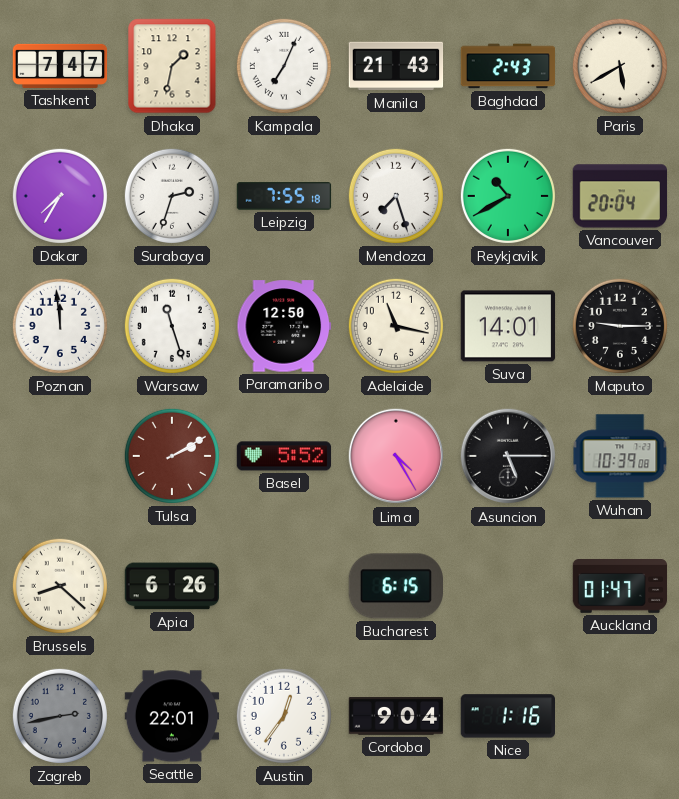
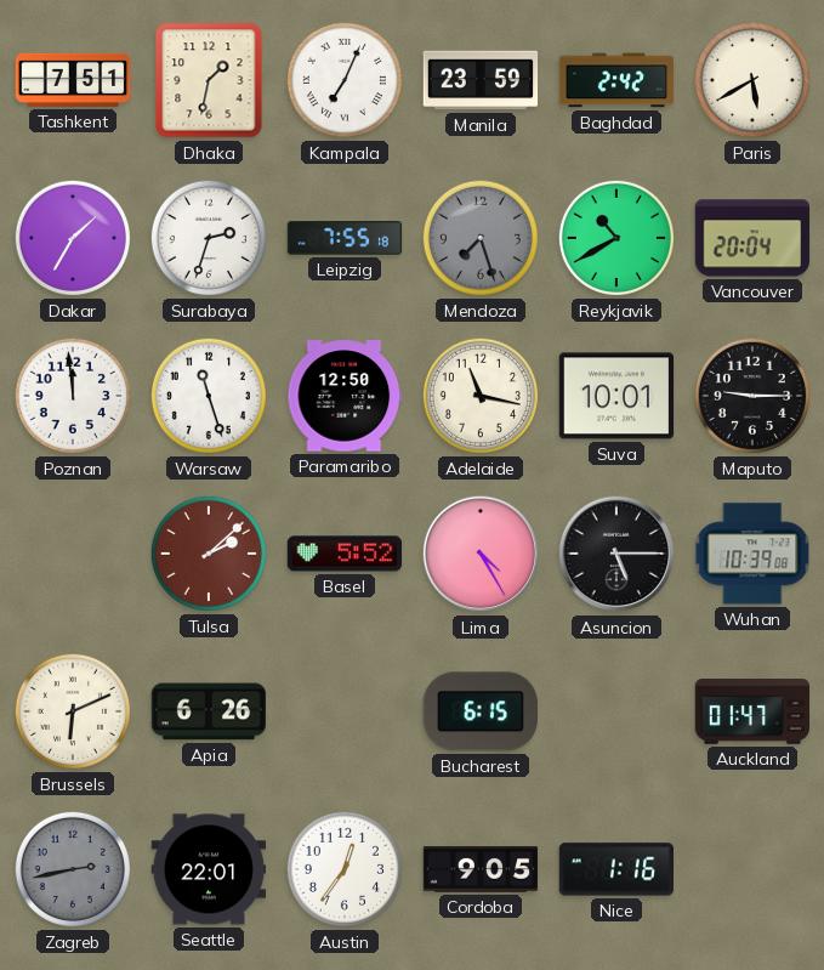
Tashkent: 7:47 -> 7:51
Manila: 21:43 -> 23:59
Baghdad: 2:43 -> 2:42
Dakar: 7:35 -> 1:35
Mendoza dial: white -> grey
Suva: 14:01 -> 10:01
Tulsa: 2:10 -> 2:08
Brussels: 8:22 -> 6:11
Cordoba: 9:04 -> 9:05
